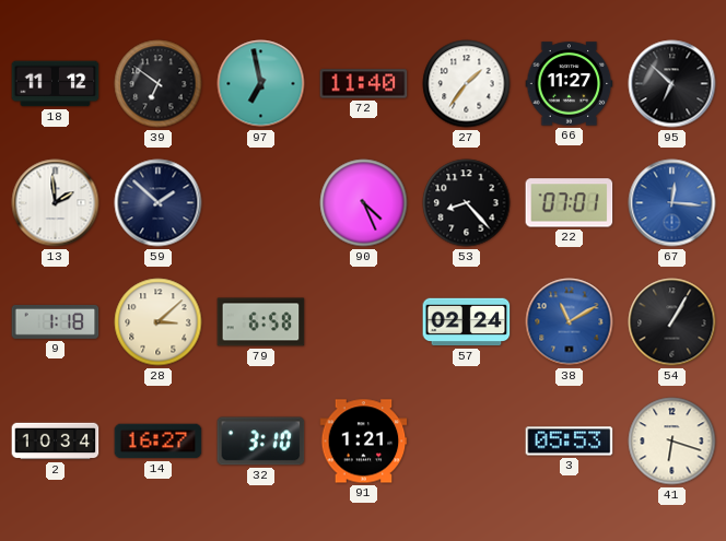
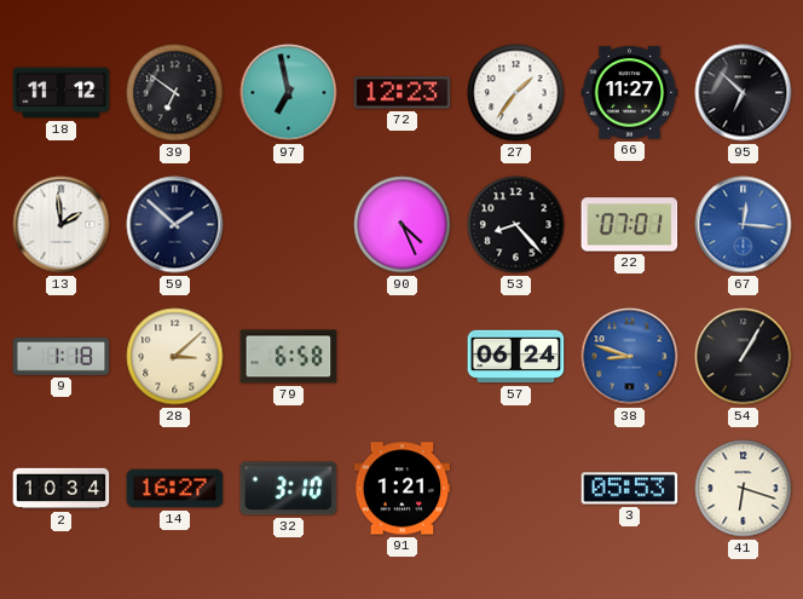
72: 11:40 -> 12:23
57: 02:24 -> 06:24
38: 11:10 -> 8:48
